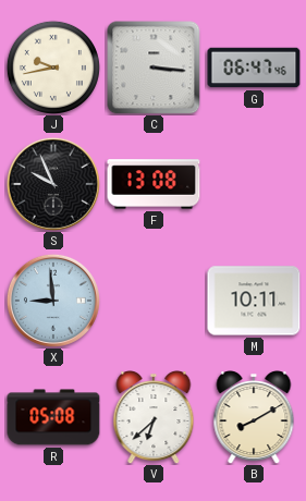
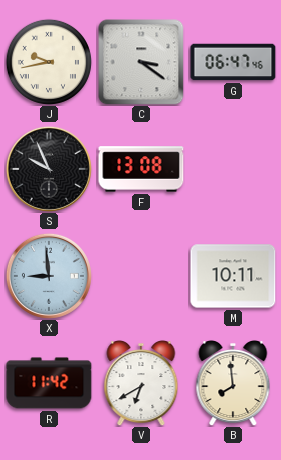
C: 3:16 -> 3:21
R: 05:08 -> 11:42
V: 6:38 -> 6:40
B: 8:10 -> 7:59
